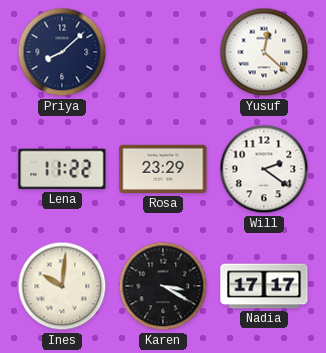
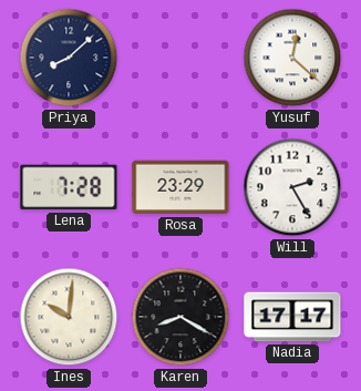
Lena: 11:22 -> 7:28
Will: 2:21 -> 2:25
Karen: 3:20 -> 8:20
